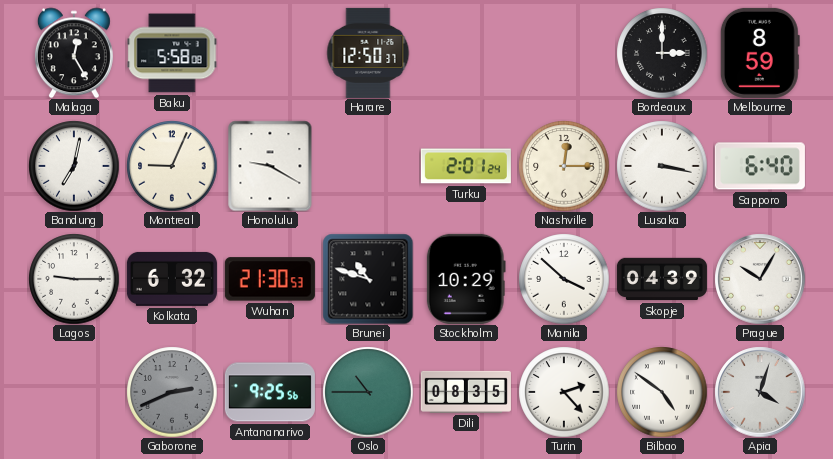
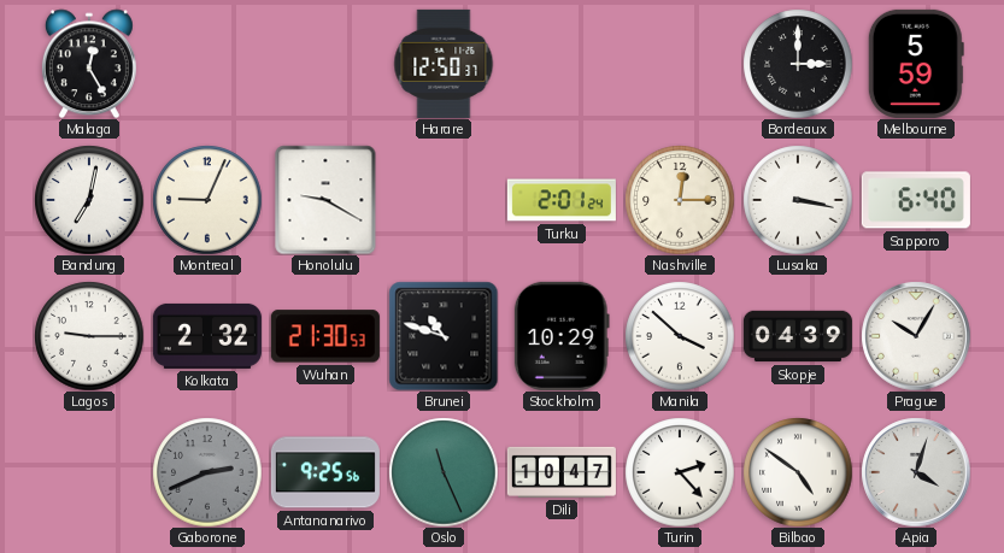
Baku: 5:58 -> none
Melbourne: 8:59 -> 5:59
Kolkata: 6:32 -> 2:32
Oslo: 10:45 -> 11:26
Dili: 08:35 -> 10:47
